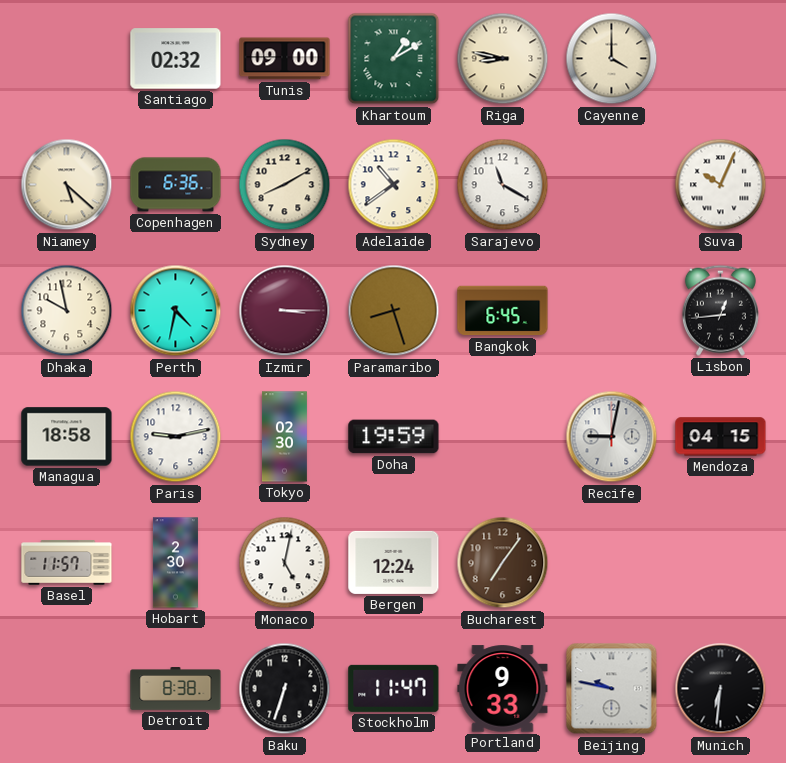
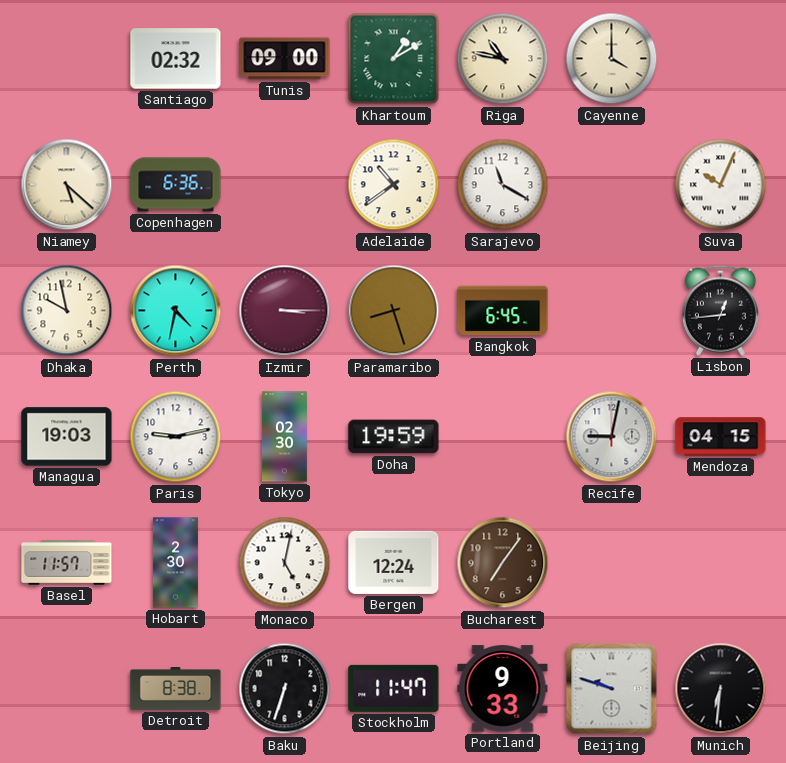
Riga: 8:47 -> 10:47
Sydney: 8:10 -> none
Managua: 18:58 -> 19:03
Beijing: 9:47 -> 9:48
